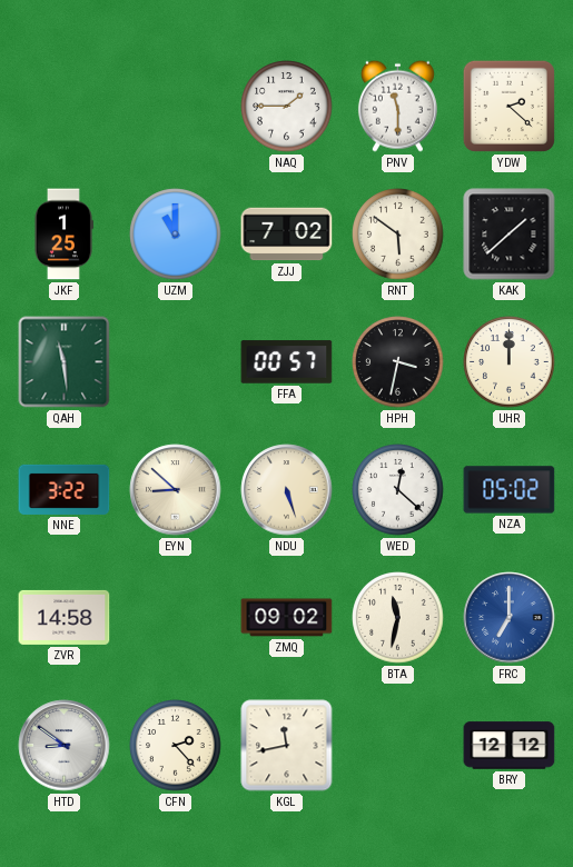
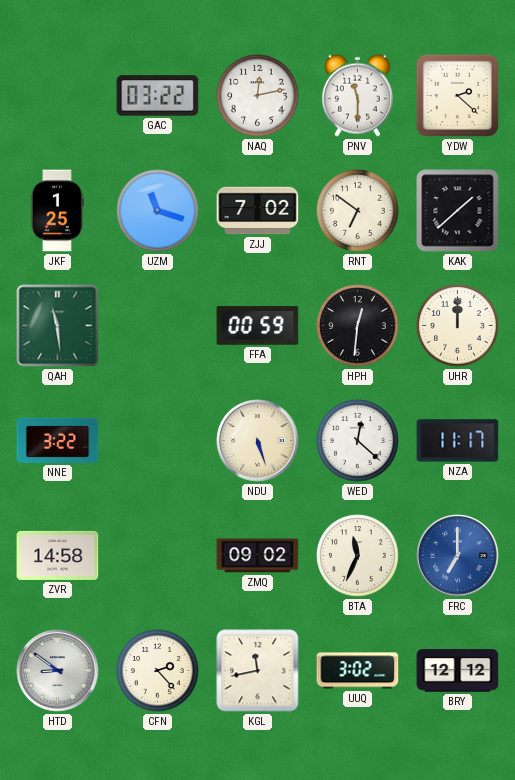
GAC: none -> 03:22
NAQ: 1:45 -> 12:13
UZM: 11:00 -> 11:18
RNT: 5:51 -> 6:51
FFA: 00:57 -> 00:59
HPH: 3:32 -> 12:31
EYN: 8:52 -> none
NZA: 05:02 -> 11:17
BTA: 11:32 -> 11:34
UUQ: none -> 3:02
